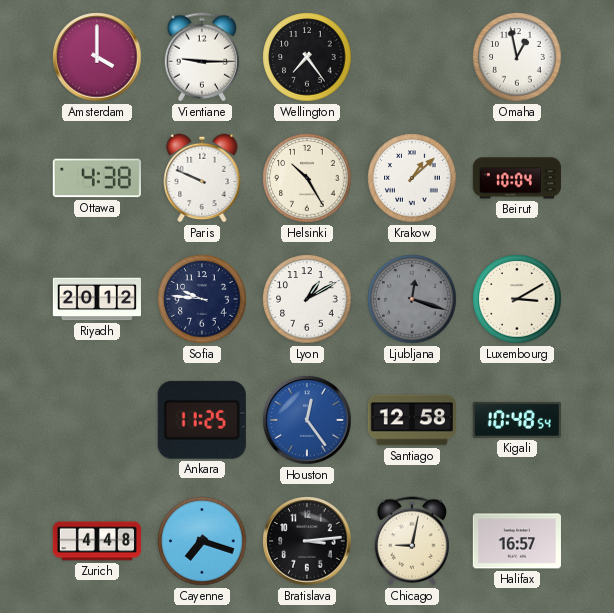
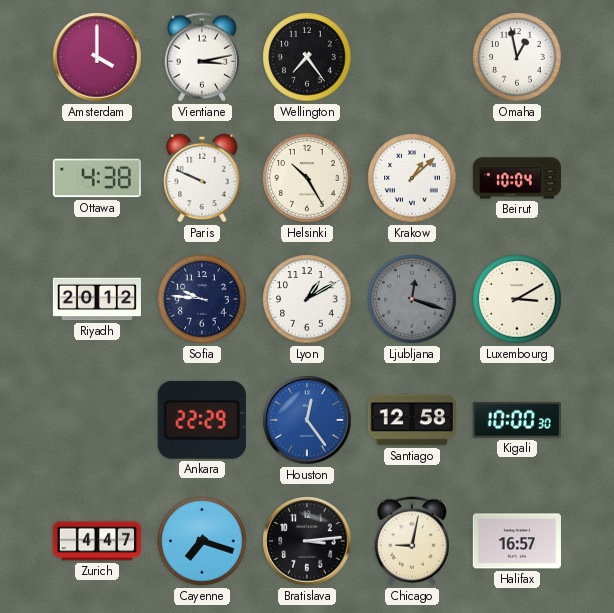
Vientiane: 9:15 -> 3:13
Ankara: 11:25 -> 22:29
Kigali: 10:48 -> 10:00
Zurich: 4:48 -> 4:47
